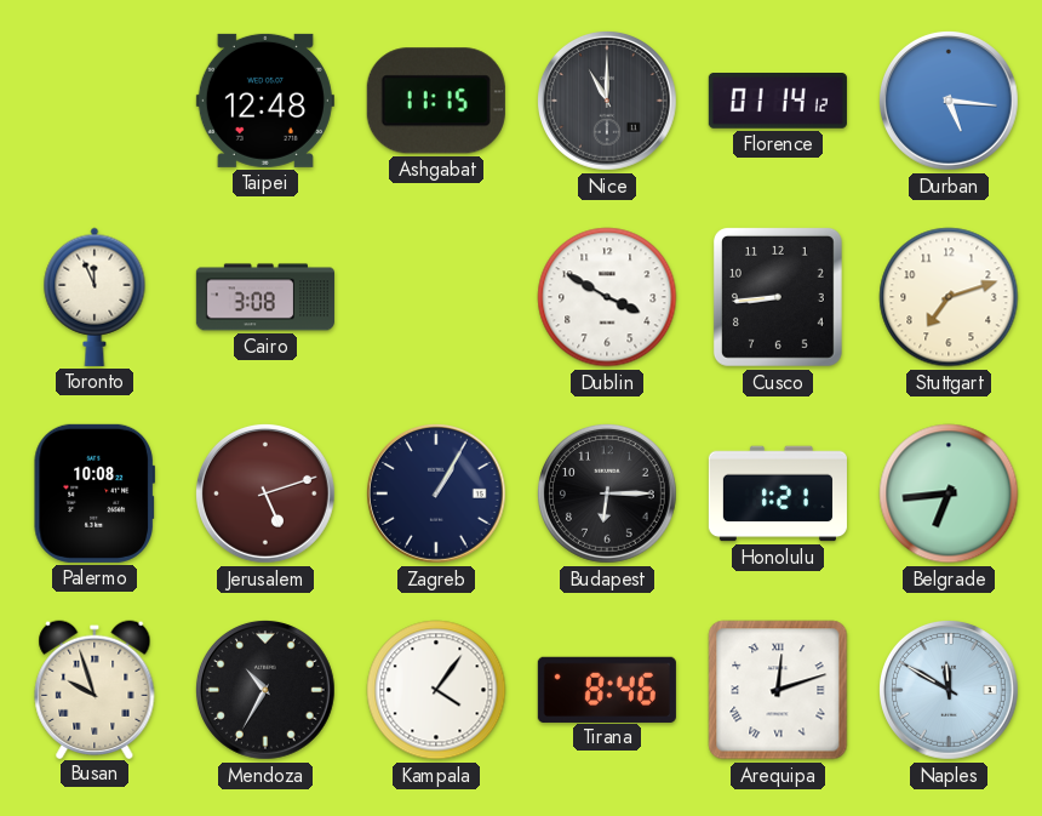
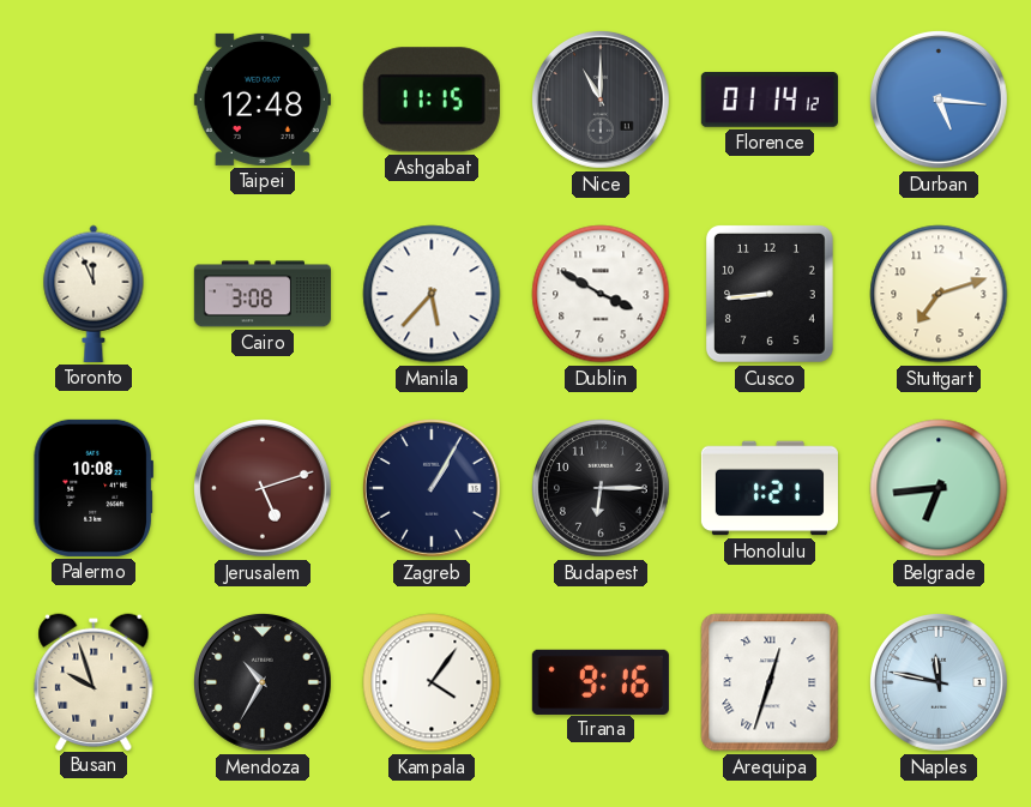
Manila: none -> 5:37
Tirana: 8:46 -> 9:16
Arequipa: 12:12 -> 12:33
Naples: 11:50 -> 11:47
